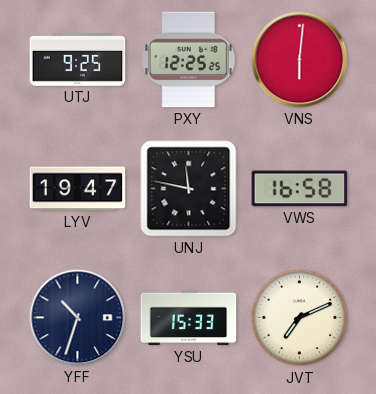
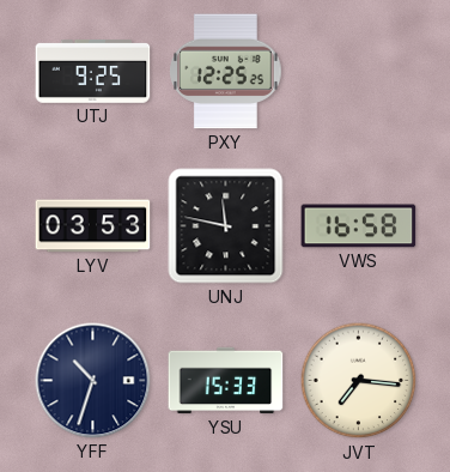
VNS: 6:01 -> none
LYV: 19:47 -> 03:53
JVT: 7:11 -> 7:16
